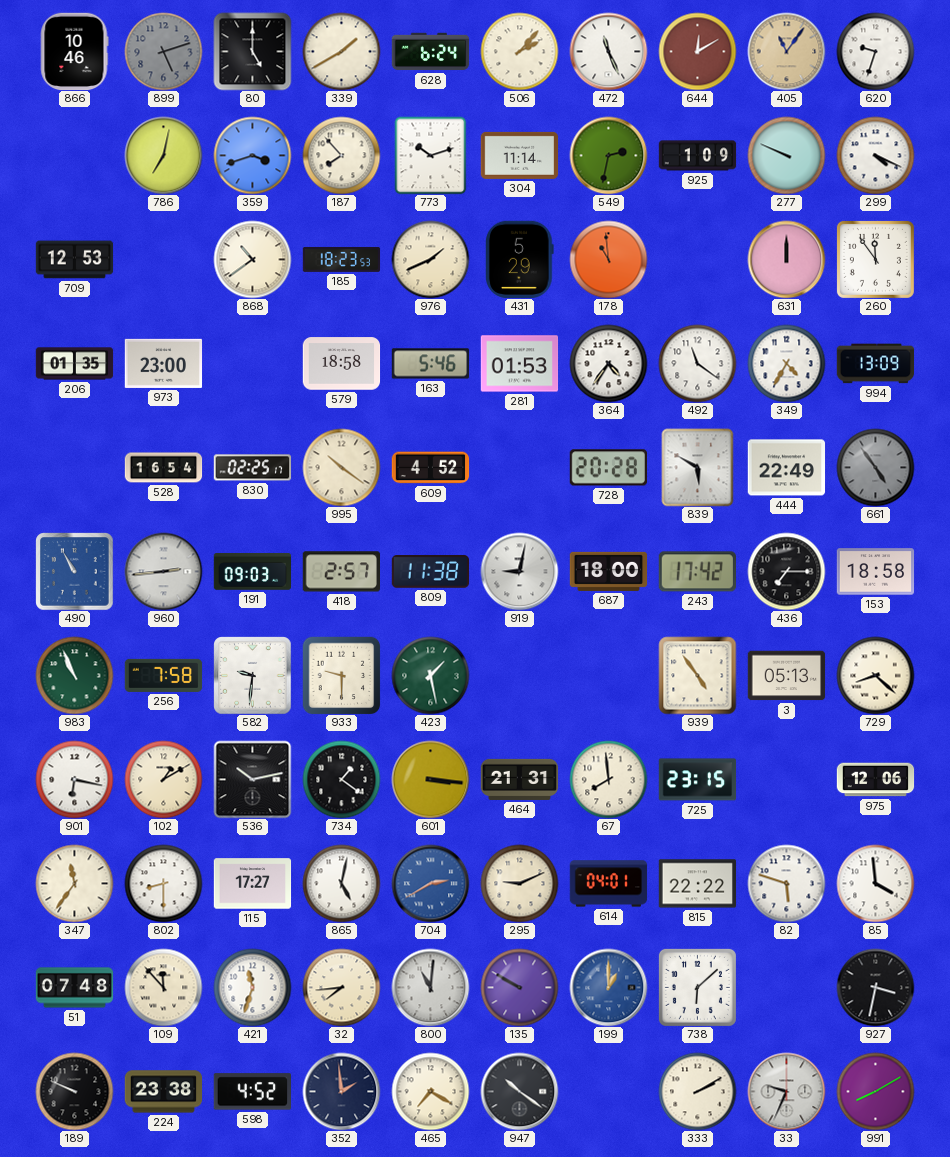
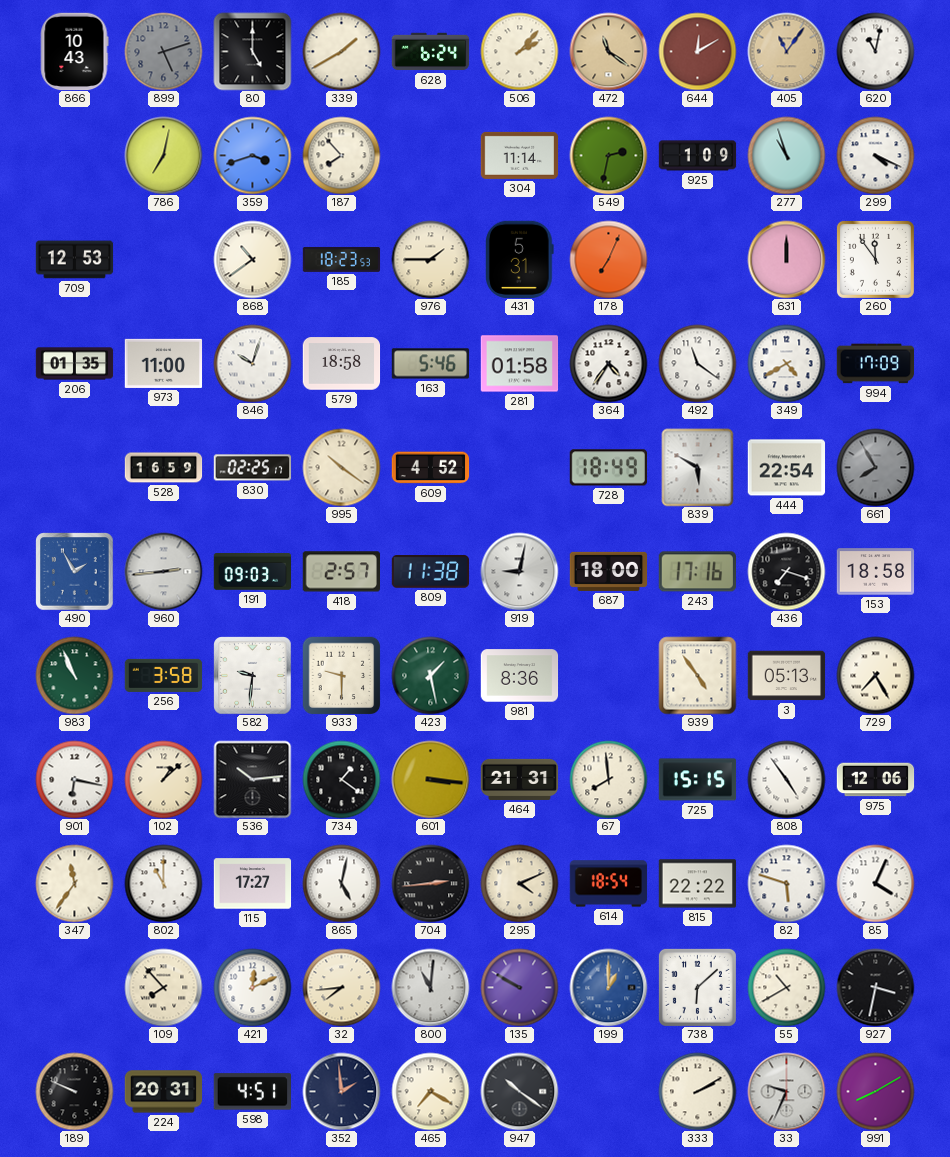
866: 10:46 -> 10:43
472: 11:26 -> 11:21
472 dial: white -> champagne
620: 9:33 -> 11:02
773: 10:12 -> none
277: 9:49 -> 10:57
976: 1:41 -> 1:45
431: 5:29 -> 5:31
178: 10:59 -> 7:04
973: 23:00 -> 11:00
846: none -> 10:03
281: 01:53 -> 01:58
349: 4:35 -> 4:40
994: 13:09 -> 17:09
528: 16:54 -> 16:59
728: 20:28 -> 18:49
444: 22:49 -> 22:54
661: 4:54 -> 7:55
490: 10:55 -> 1:55
243: 17:42 -> 17:16
436: 7:15 -> 7:18
256: 7:58 -> 3:58
981: none -> 8:36
729: 8:22 -> 7:25
102: 1:10 -> 1:08
536: 10:13 -> 10:14
725: 23:15 -> 15:15
808: none -> 4:54
802: 8:30 -> 11:00
704: 2:40 -> 2:44
704 dial: blue -> black
295: 9:11 -> 4:11
614: 04:01 -> 18:54
85: 3:59 -> 4:04
51: 07:48 -> none
109: 11:53 -> 7:53
421: 11:33 -> 12:11
55: none -> 10:40
224: 23:38 -> 20:31
598: 4:52 -> 4:51
